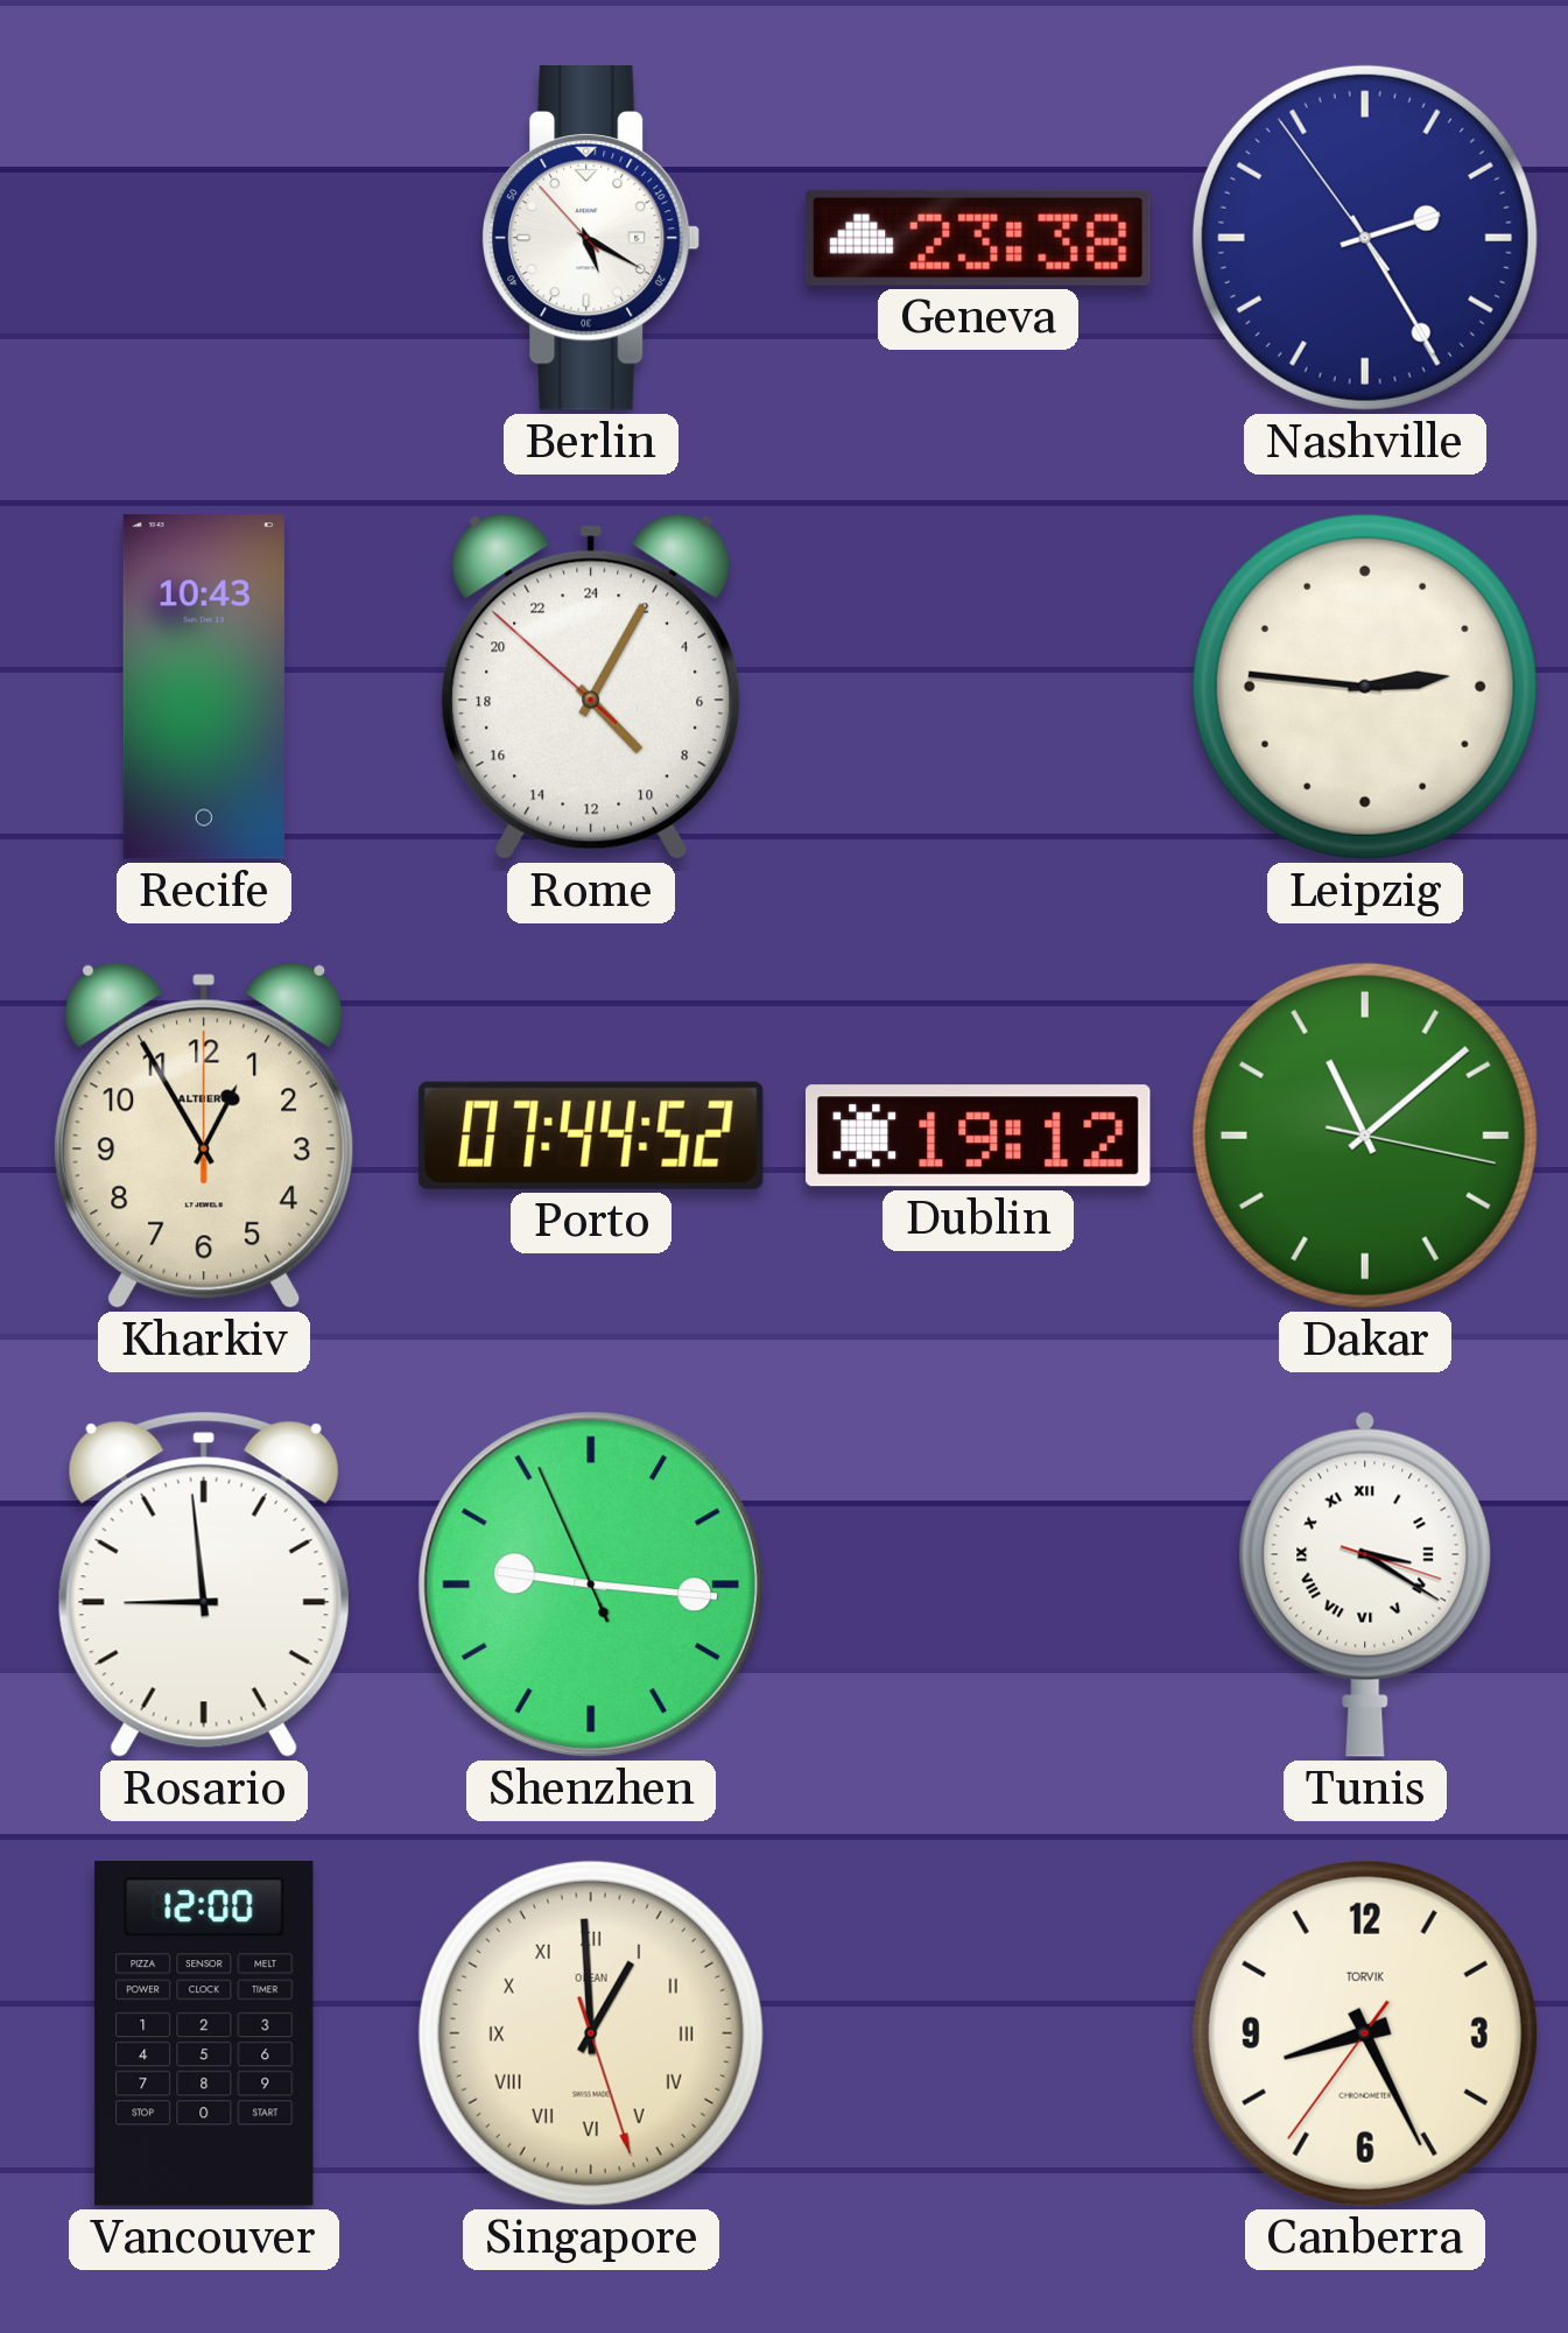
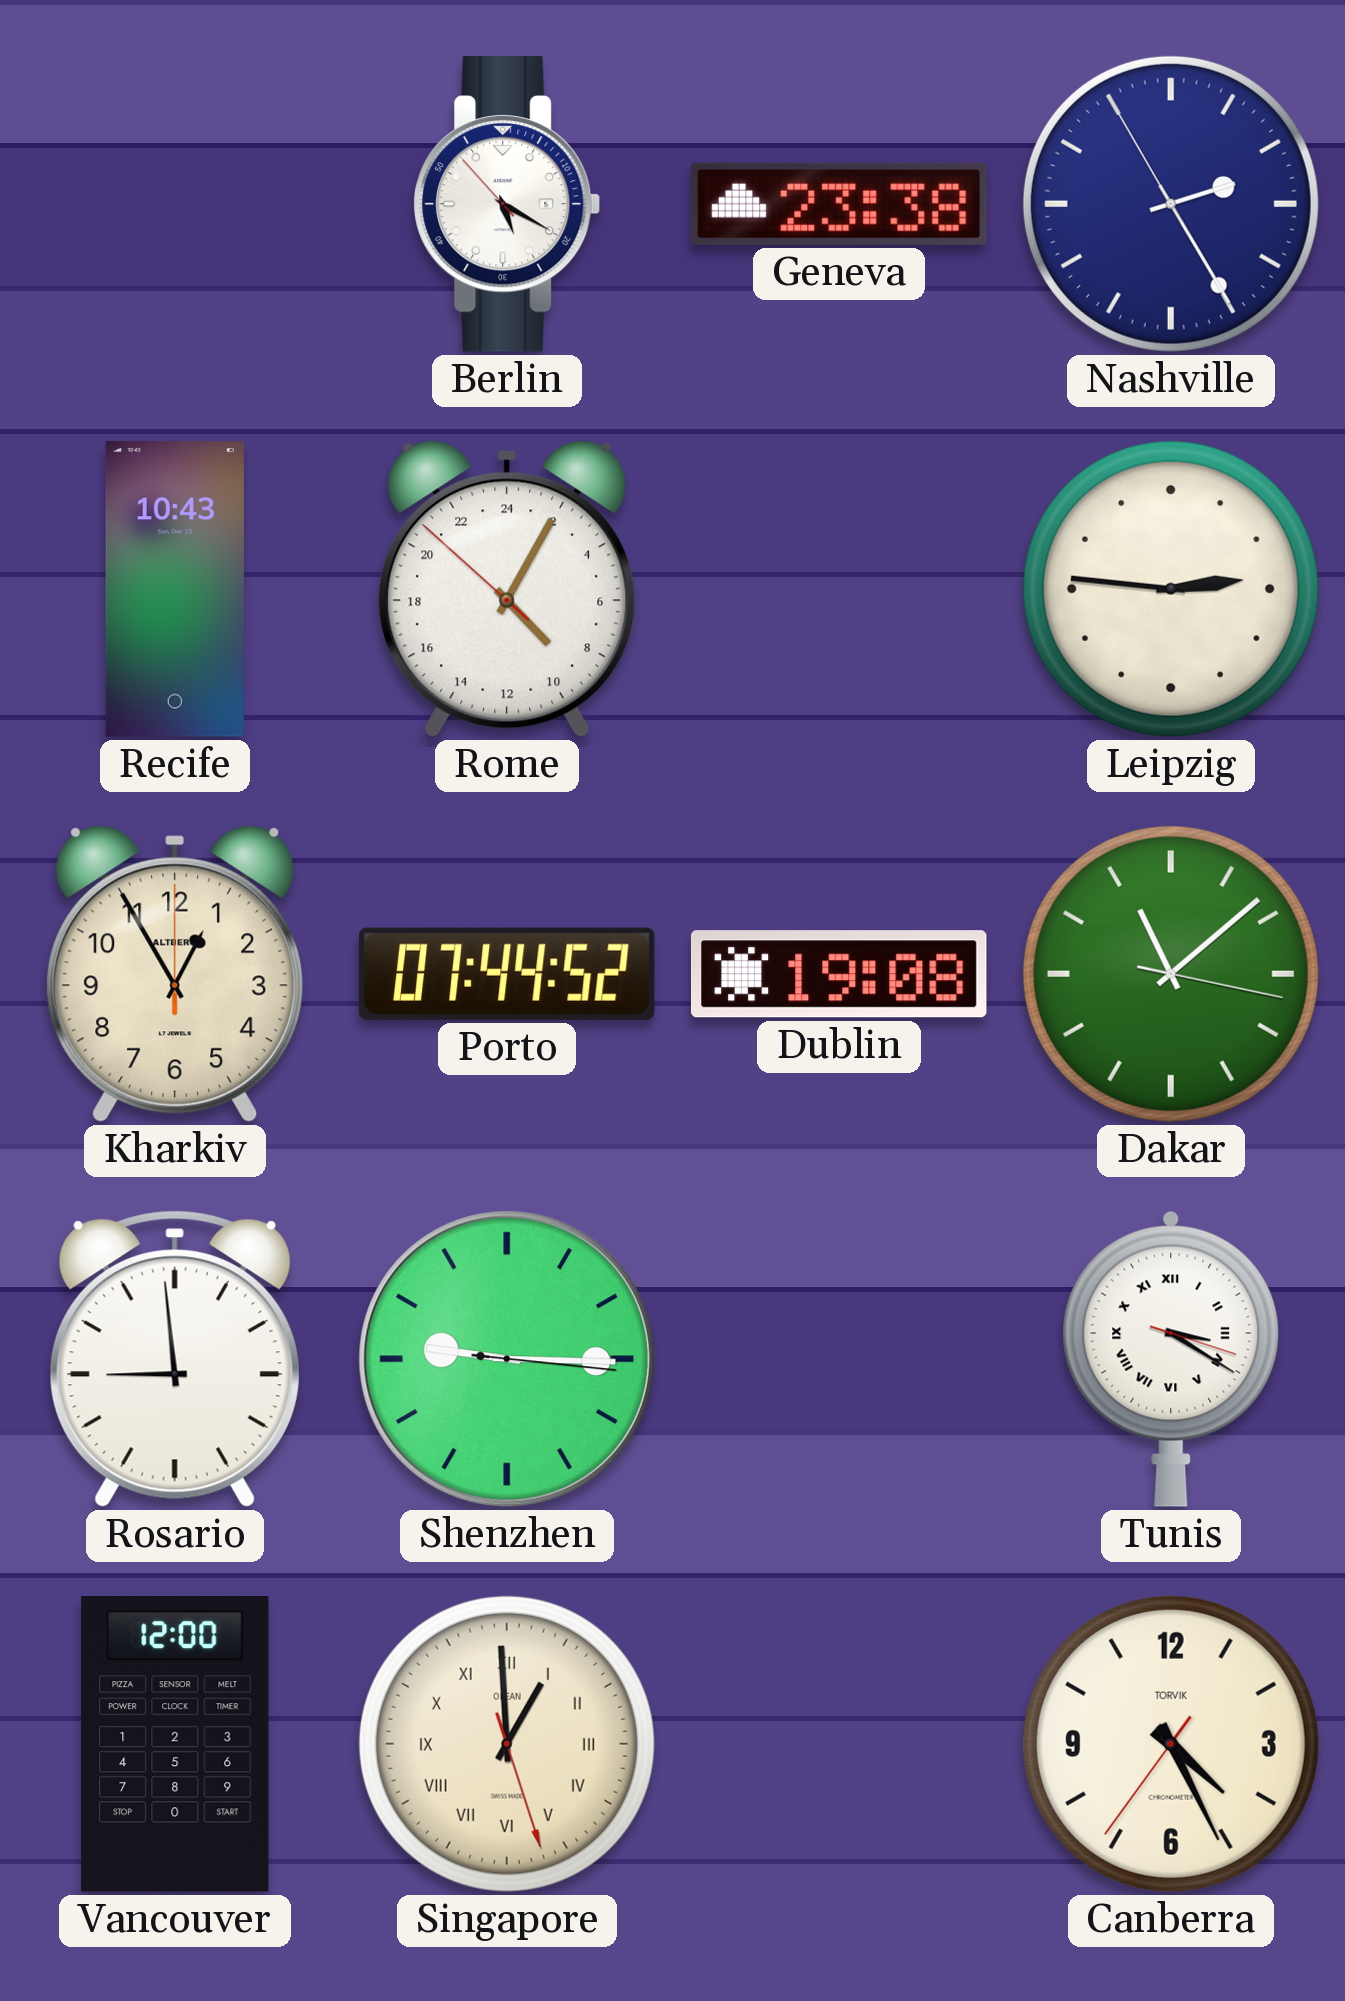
Nashville: 2:24:54 -> 2:24:55
Dublin: 19:12 -> 19:08
Shenzhen: 9:15:56 -> 9:15:16
Canberra: 8:25 -> 4:25
